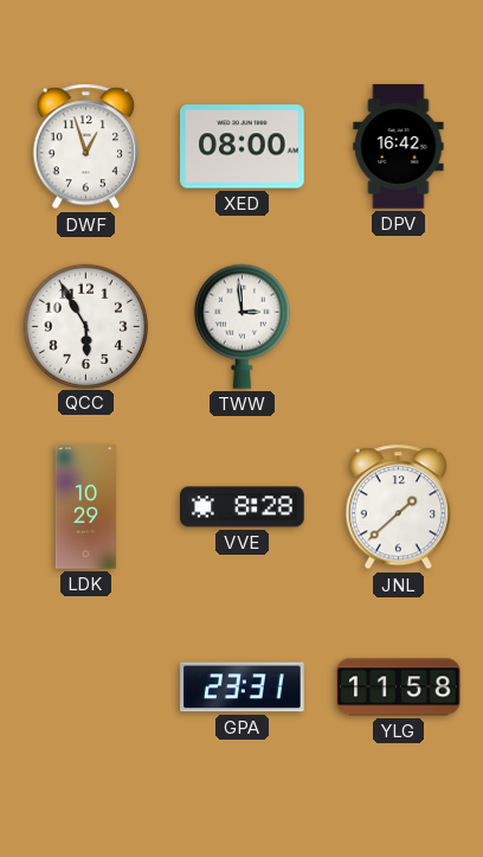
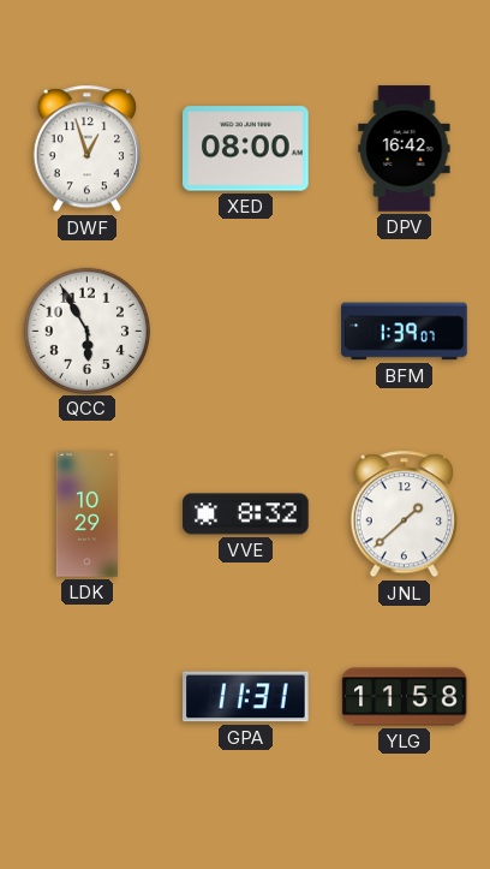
TWW: 2:59 -> none
BFM: none -> 1:39
VVE: 8:28 -> 8:32
GPA: 23:31 -> 11:31
